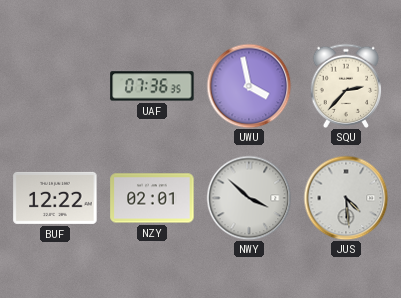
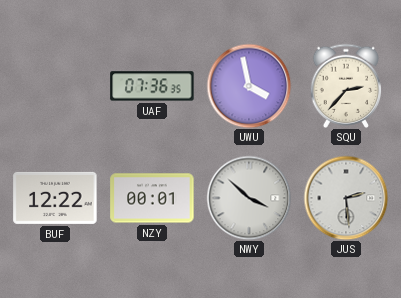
NZY: 02:01 -> 00:01
JUS: 4:29 -> 2:29
